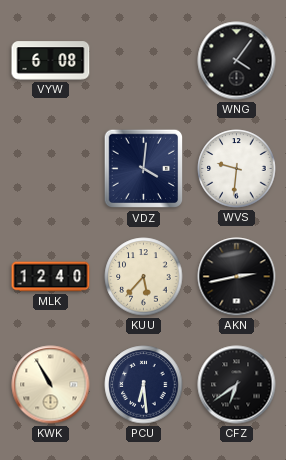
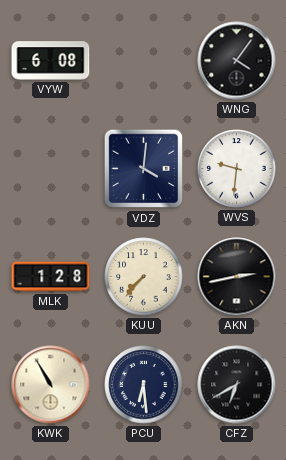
MLK: 12:40 -> 1:28
KUU: 5:37 -> 7:37
CFZ: 6:39 -> 6:40
